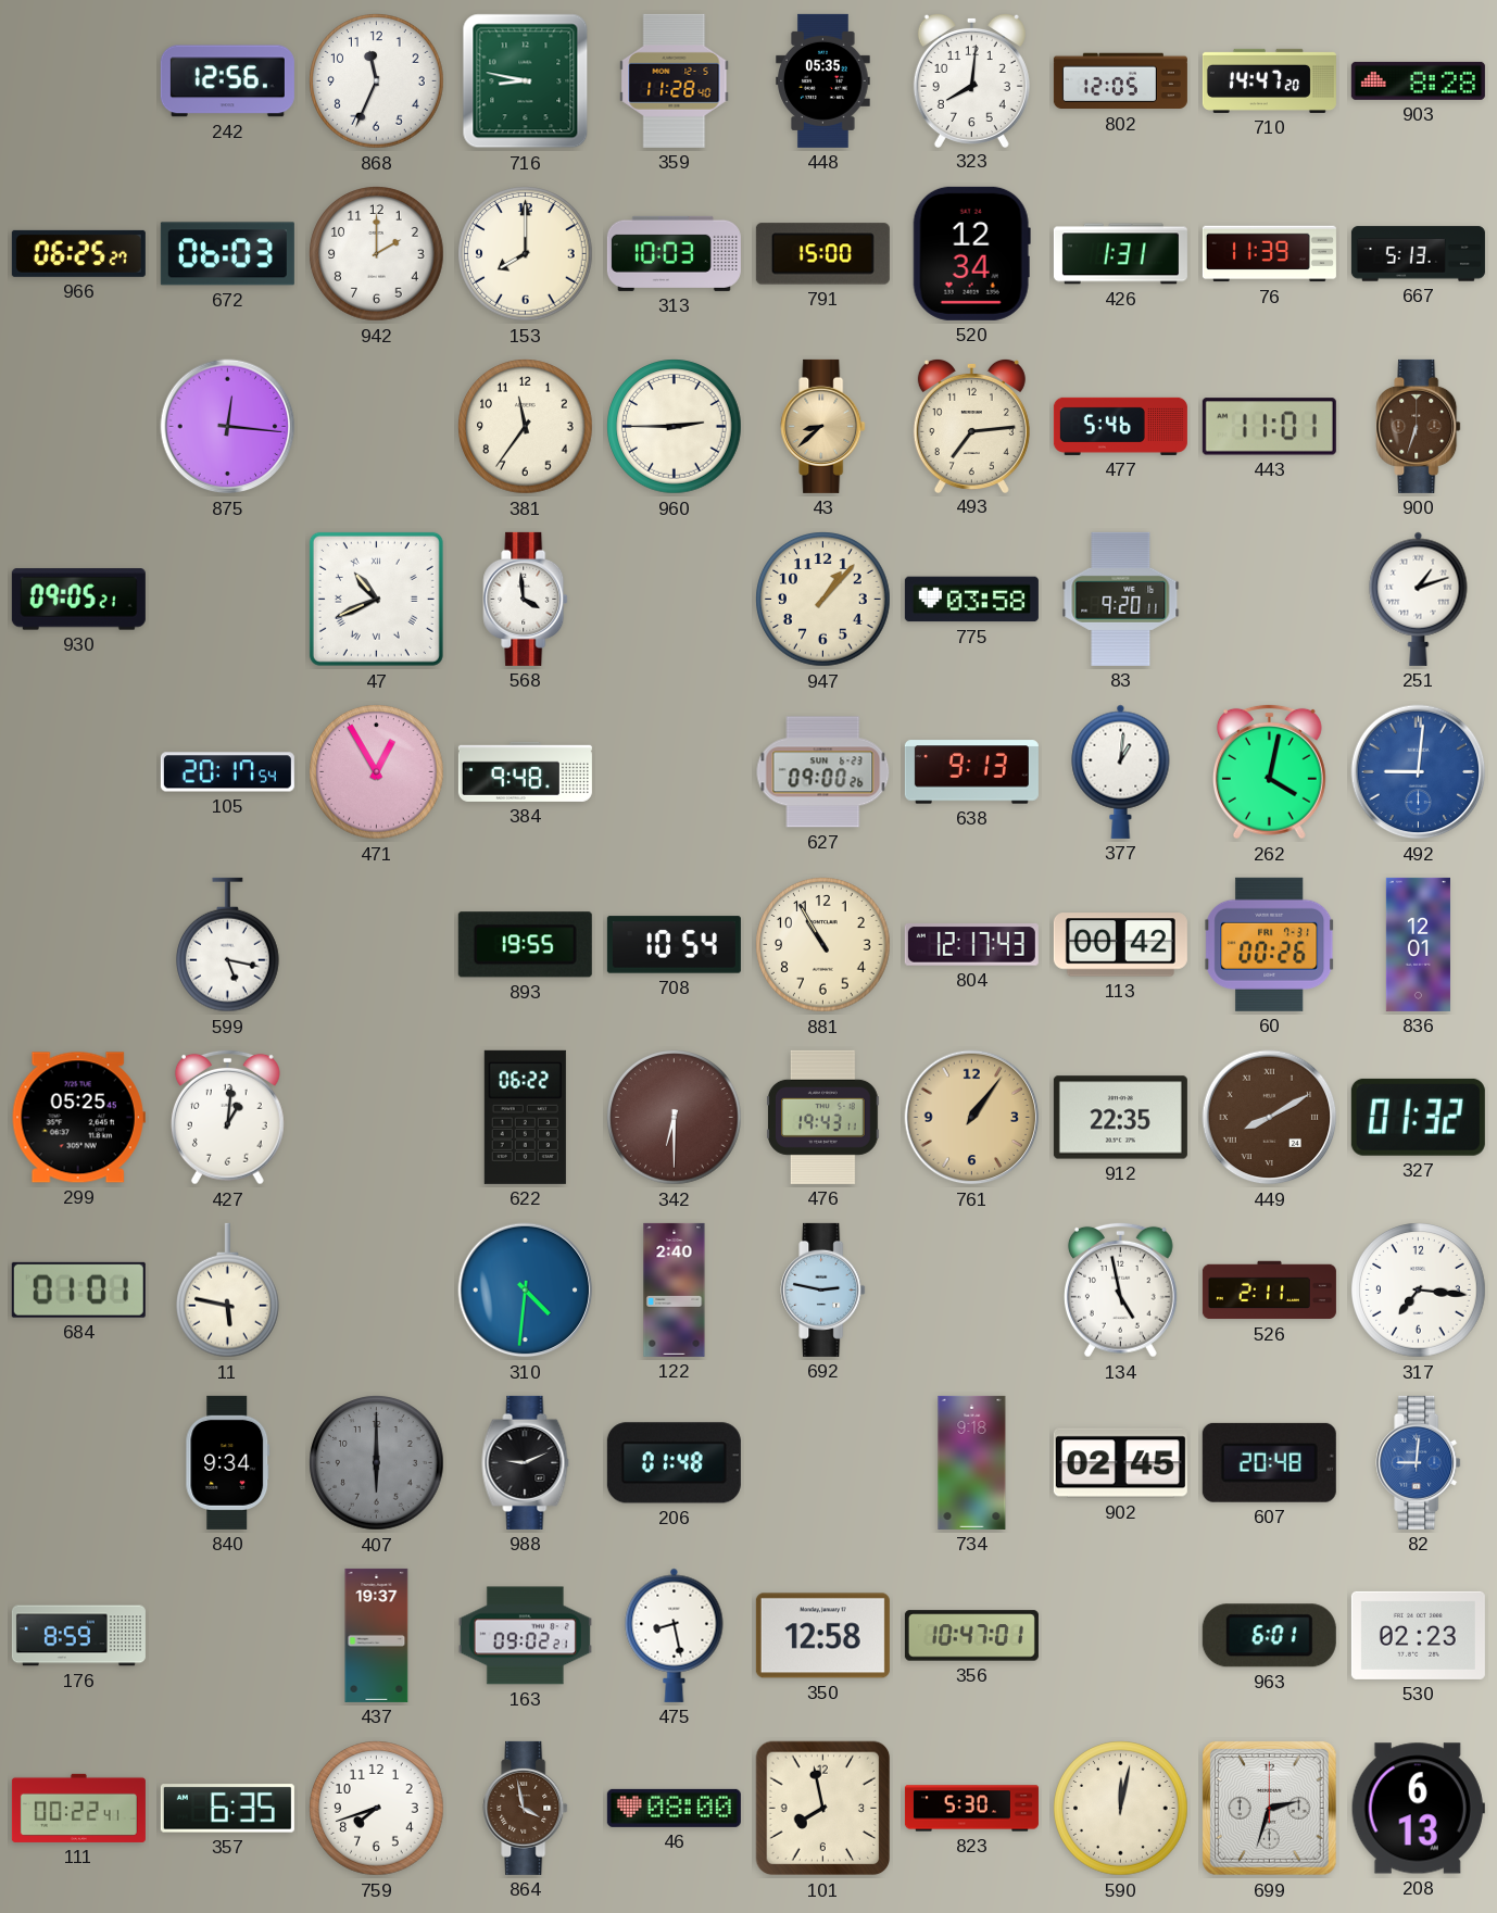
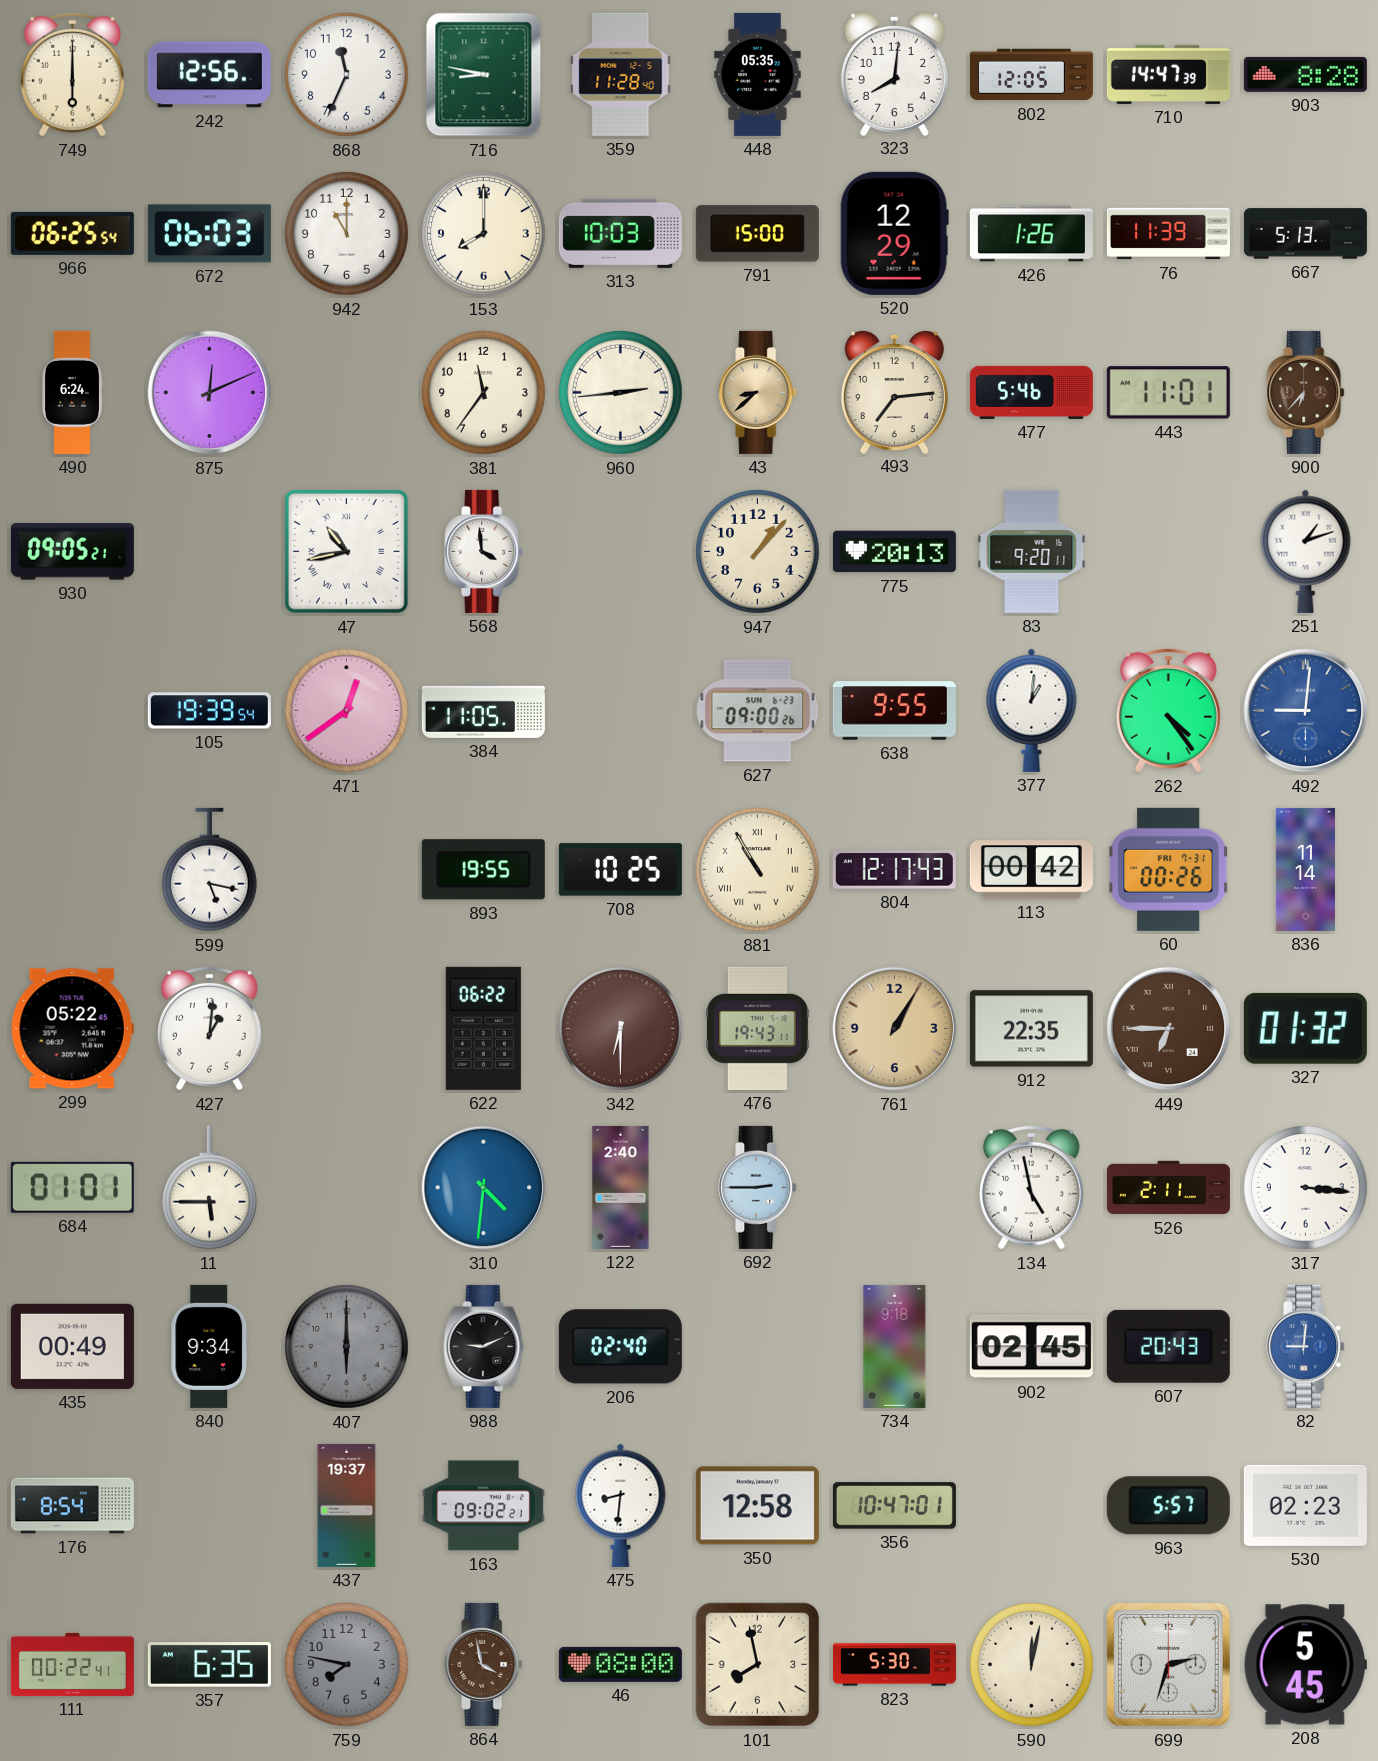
749: none -> 6:00
710: 14:47:20 -> 14:47:39
966: 06:25:27 -> 06:25:54
942: 2:00 -> 11:00
520: 12:34 -> 12:29
426: 1:31 -> 1:26
490: none -> 6:24
875: 12:16 -> 12:11
960: 2:45 -> 2:44
900: 6:33 -> 6:37
47: 10:41 -> 10:43
775: 03:58 -> 20:13
105: 20:17 -> 19:39
471: 12:55 -> 12:39
384: 9:48 -> 11:05
638: 9:13 -> 9:55
262: 4:02 -> 4:24
708: 10:54 -> 10:25
881 numerals: Arabic -> Roman
836: 12:01 -> 11:14
299: 05:25 -> 05:22
761: 1:06 -> 1:05
449: 8:10 -> 6:45
11: 5:47 -> 5:45
692: 2:47 -> 2:45
317: 7:16 -> 3:16
435: none -> 00:49
206: 01:48 -> 02:40
607: 20:48 -> 20:43
176: 8:59 -> 8:54
475: 8:28 -> 8:31
963: 6:01 -> 5:57
759: 7:42 -> 7:47
759 dial: white -> grey
208: 6:13 -> 5:45
